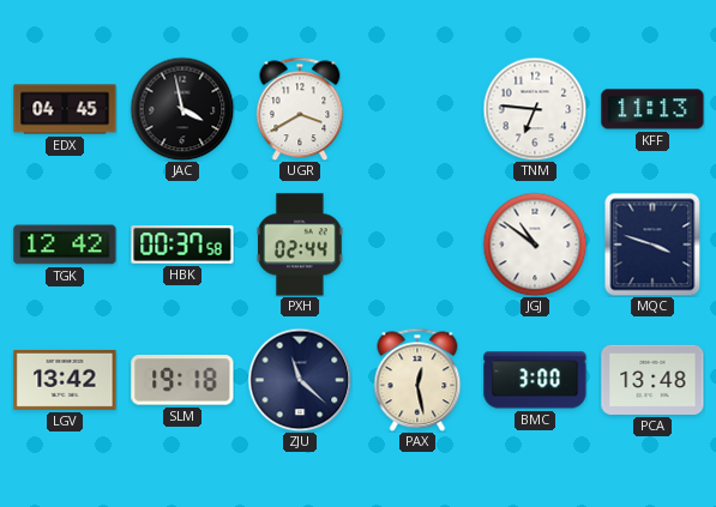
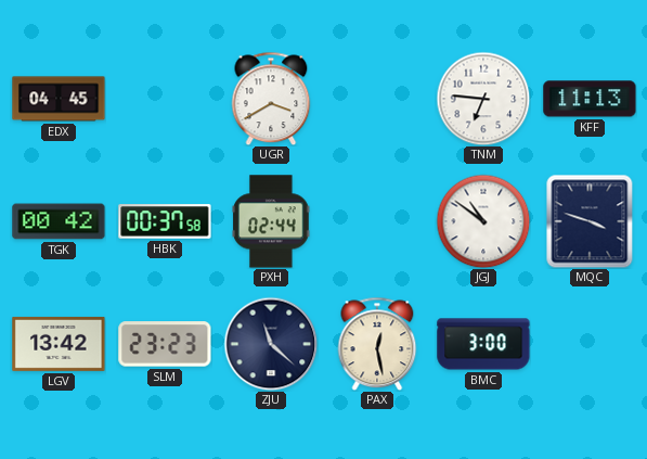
JAC: 3:58 -> none
TGK: 12:42 -> 00:42
SLM: 19:18 -> 23:23
PCA: 13:48 -> none
